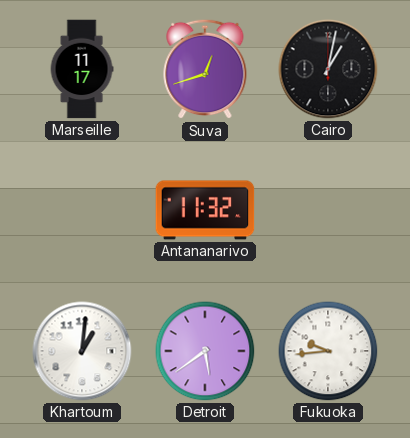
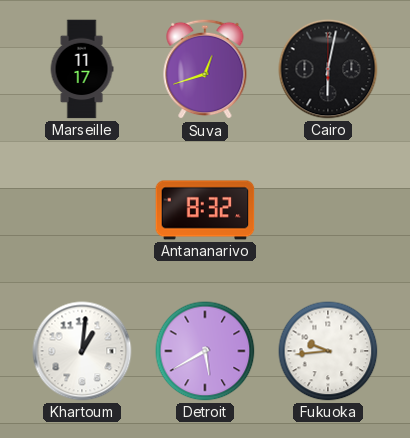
Cairo: 1:02 -> 6:02
Antananarivo: 11:32 -> 8:32
Detroit: 5:39 -> 5:40
